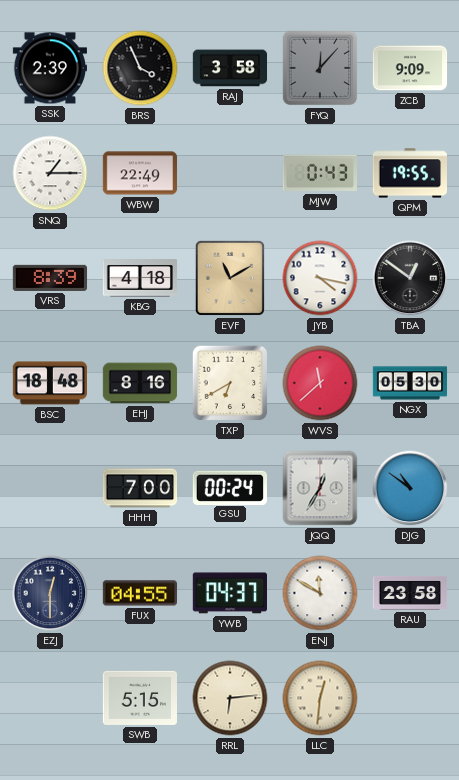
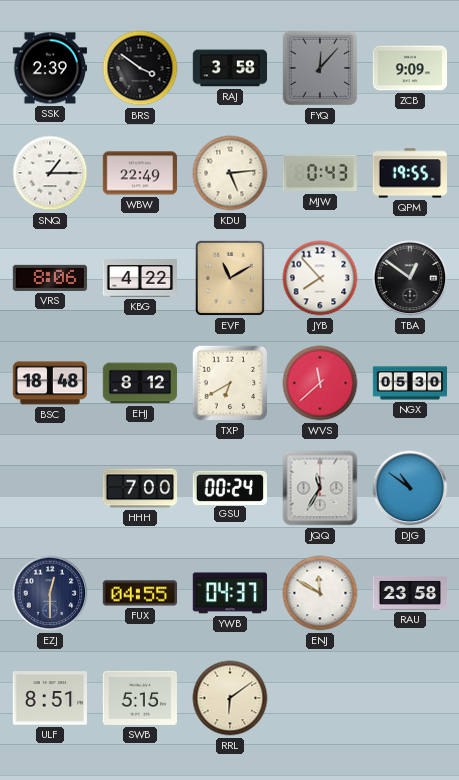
BRS: 3:56 -> 3:51
KDU: none -> 5:14
VRS: 8:39 -> 8:06
KBG: 4:18 -> 4:22
JYB: 4:17 -> 7:53
EHJ: 8:16 -> 8:12
JQQ: 12:35 -> 11:35
ULF: none -> 8:51
RRL: 6:14 -> 6:09
LLC: 12:31 -> none
